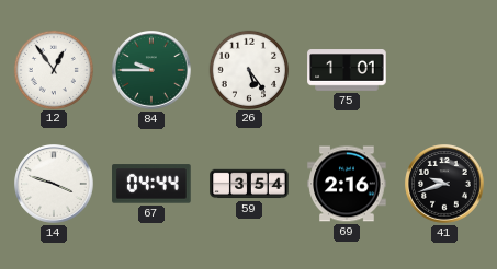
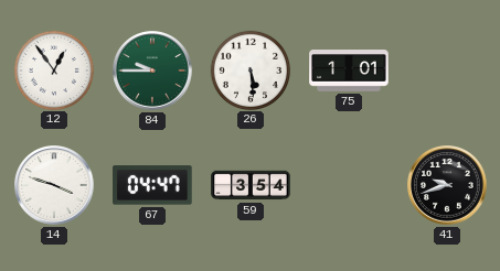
26: 5:24 -> 5:29
67: 04:44 -> 04:47
69: 2:16 -> none
